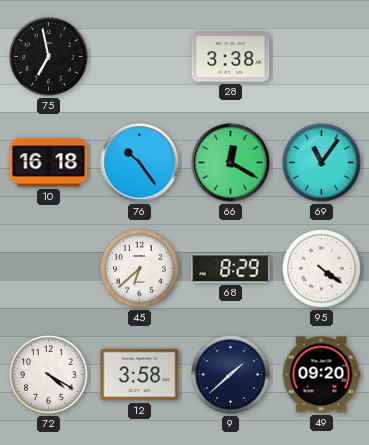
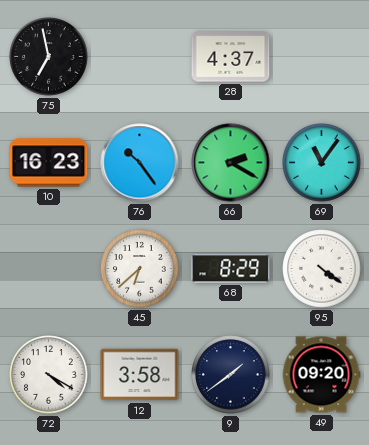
28: 3:38 -> 4:37
10: 16:18 -> 16:23
66: 12:20 -> 2:20
9: 1:38 -> 1:39
